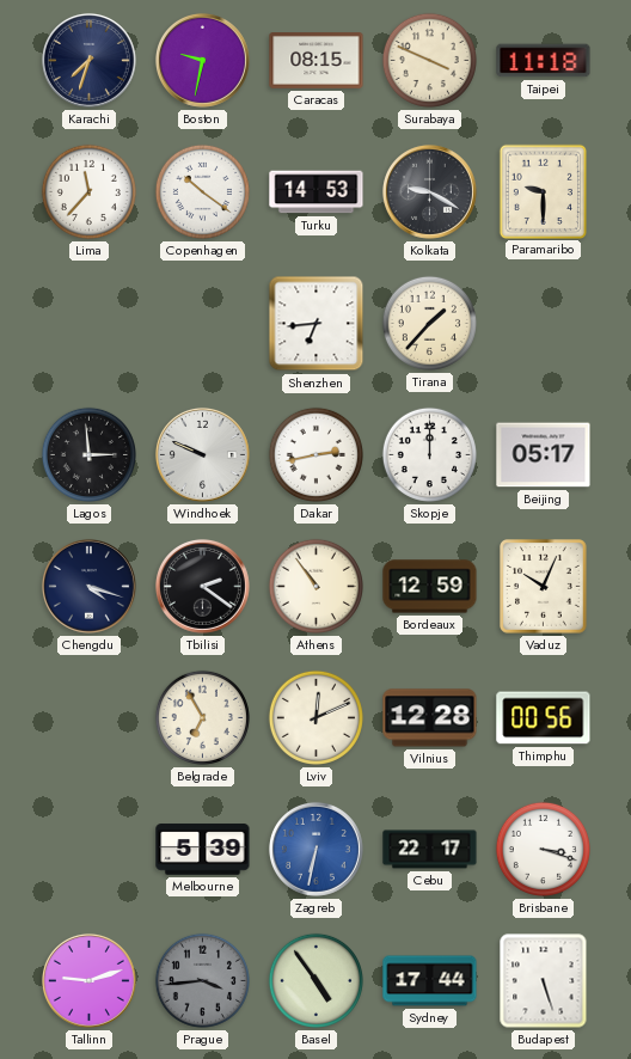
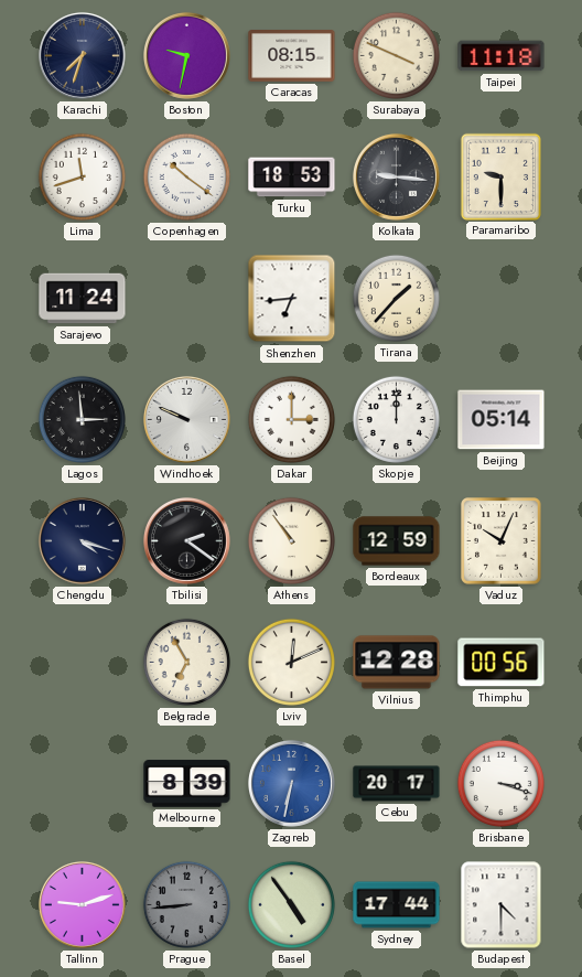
Lima: 11:37 -> 11:42
Turku: 14:53 -> 18:53
Kolkata: 9:20 -> 9:16
Sarajevo: none -> 11:24
Dakar: 2:43 -> 3:00
Beijing: 05:17 -> 05:14
Melbourne: 5:39 -> 8:39
Cebu: 22:17 -> 20:17
Prague: 3:44 -> 8:44
Budapest: 5:27 -> 4:30
